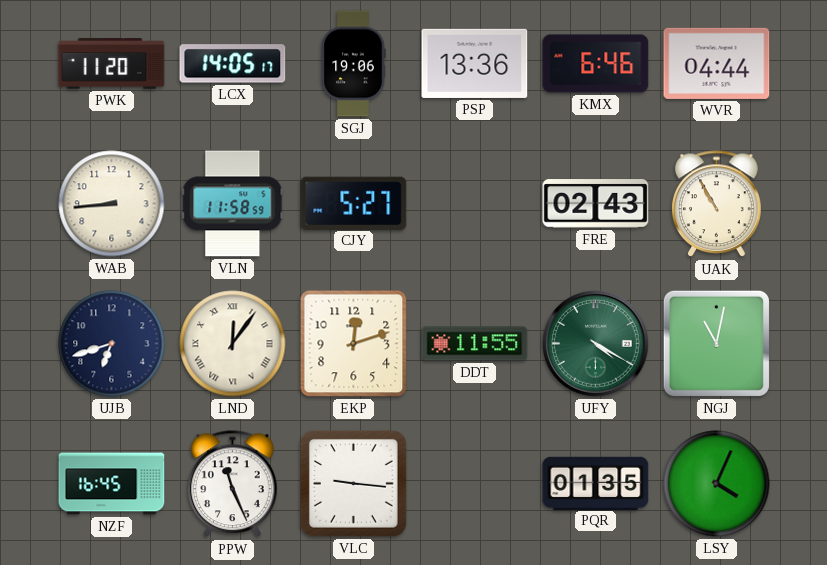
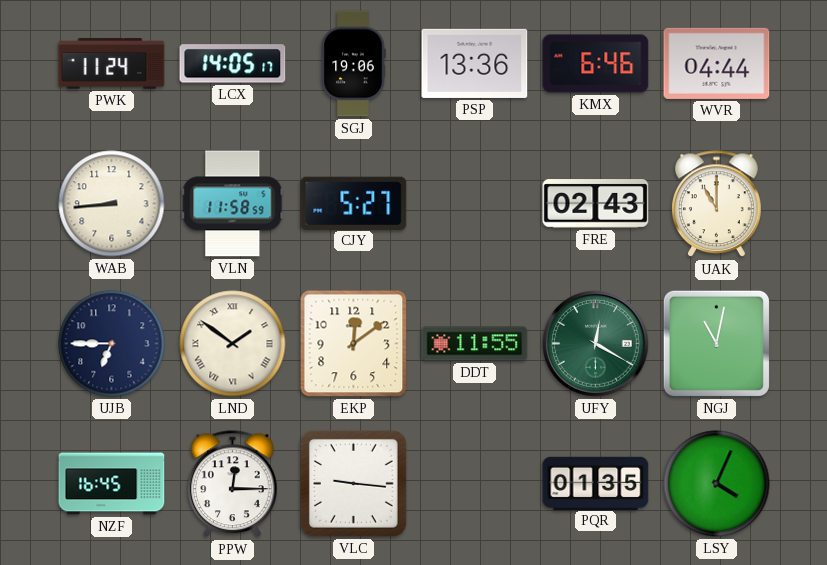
PWK: 11:20 -> 11:24
UAK: 10:55 -> 11:00
UJB: 6:42 -> 6:45
LND: 12:06 -> 1:51
EKP: 12:12 -> 12:09
UFY: 4:20 -> 12:20
PPW: 11:26 -> 12:15
